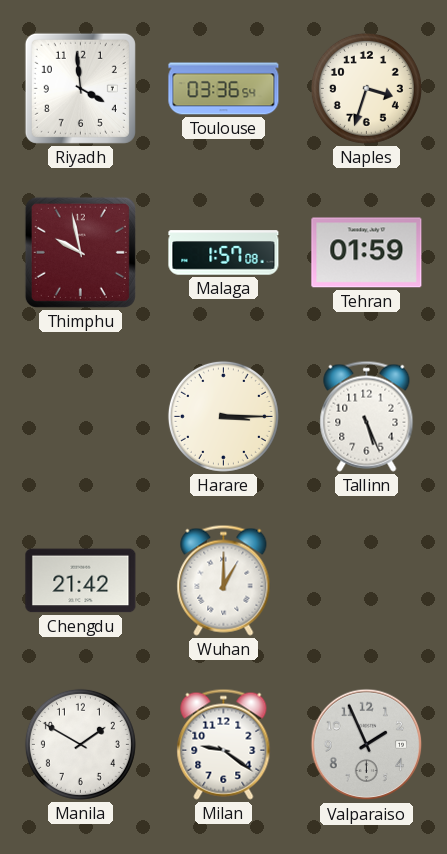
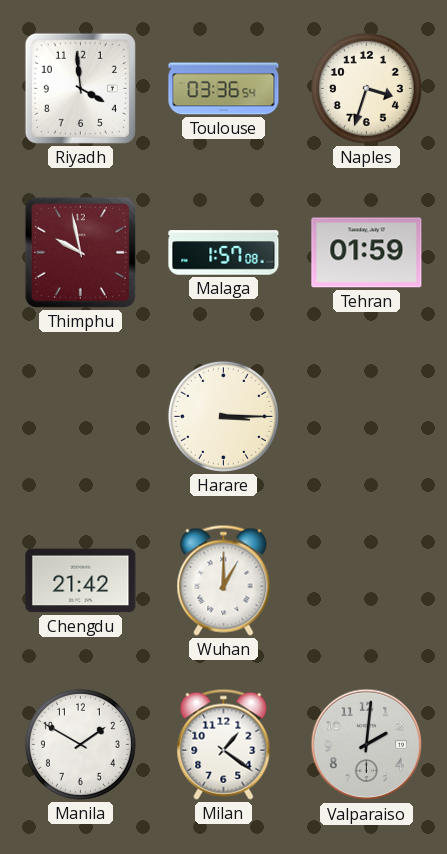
Tallinn: 5:26 -> none
Milan: 9:21 -> 1:21
Valparaiso: 1:56 -> 2:01
